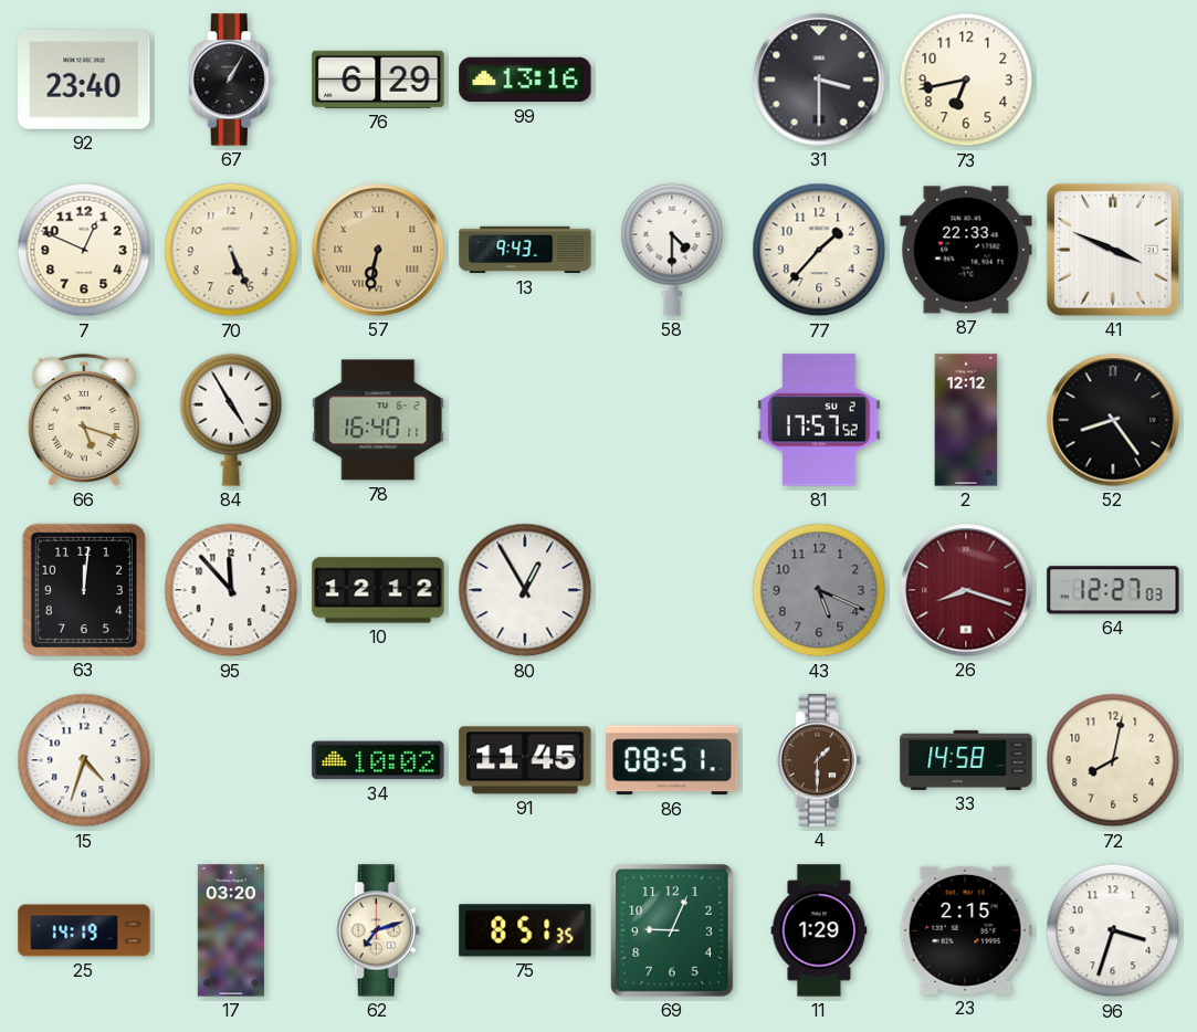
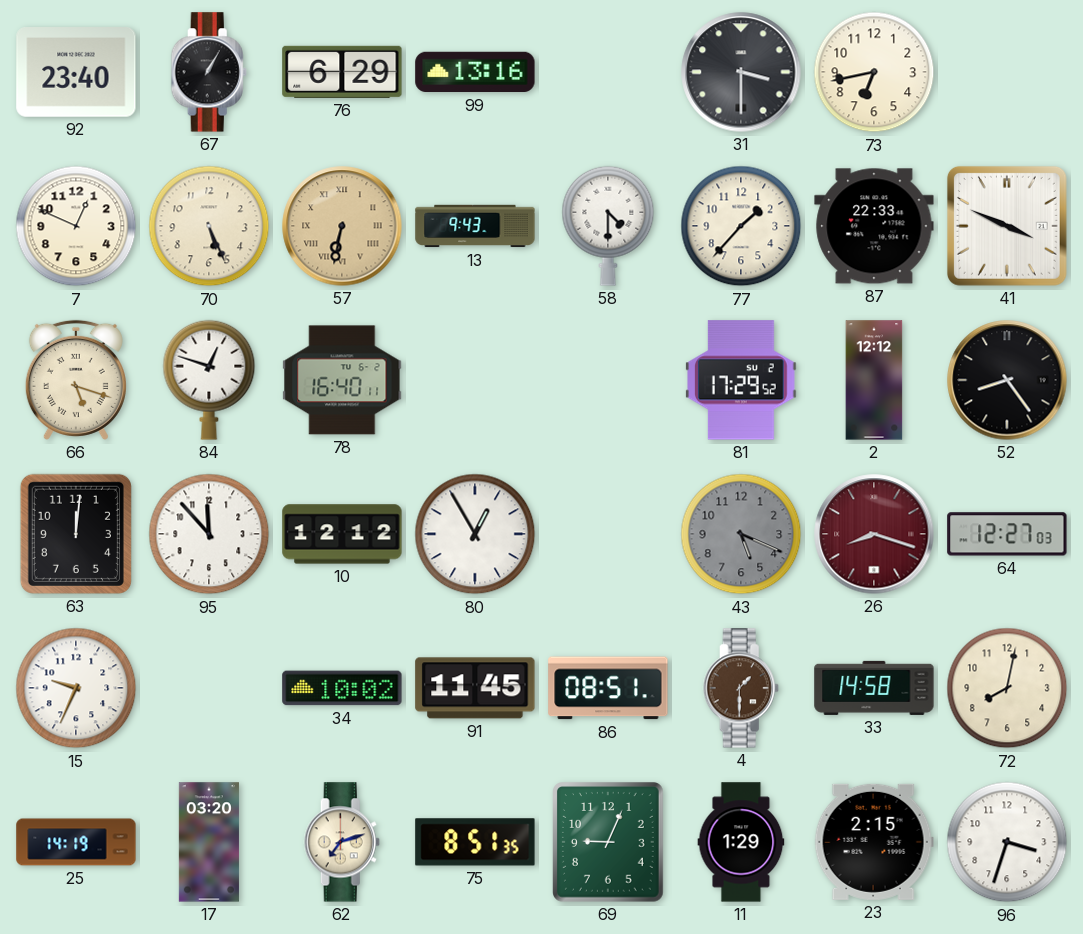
84: 4:55 -> 12:48
81: 17:57 -> 17:29
15: 4:33 -> 9:34
